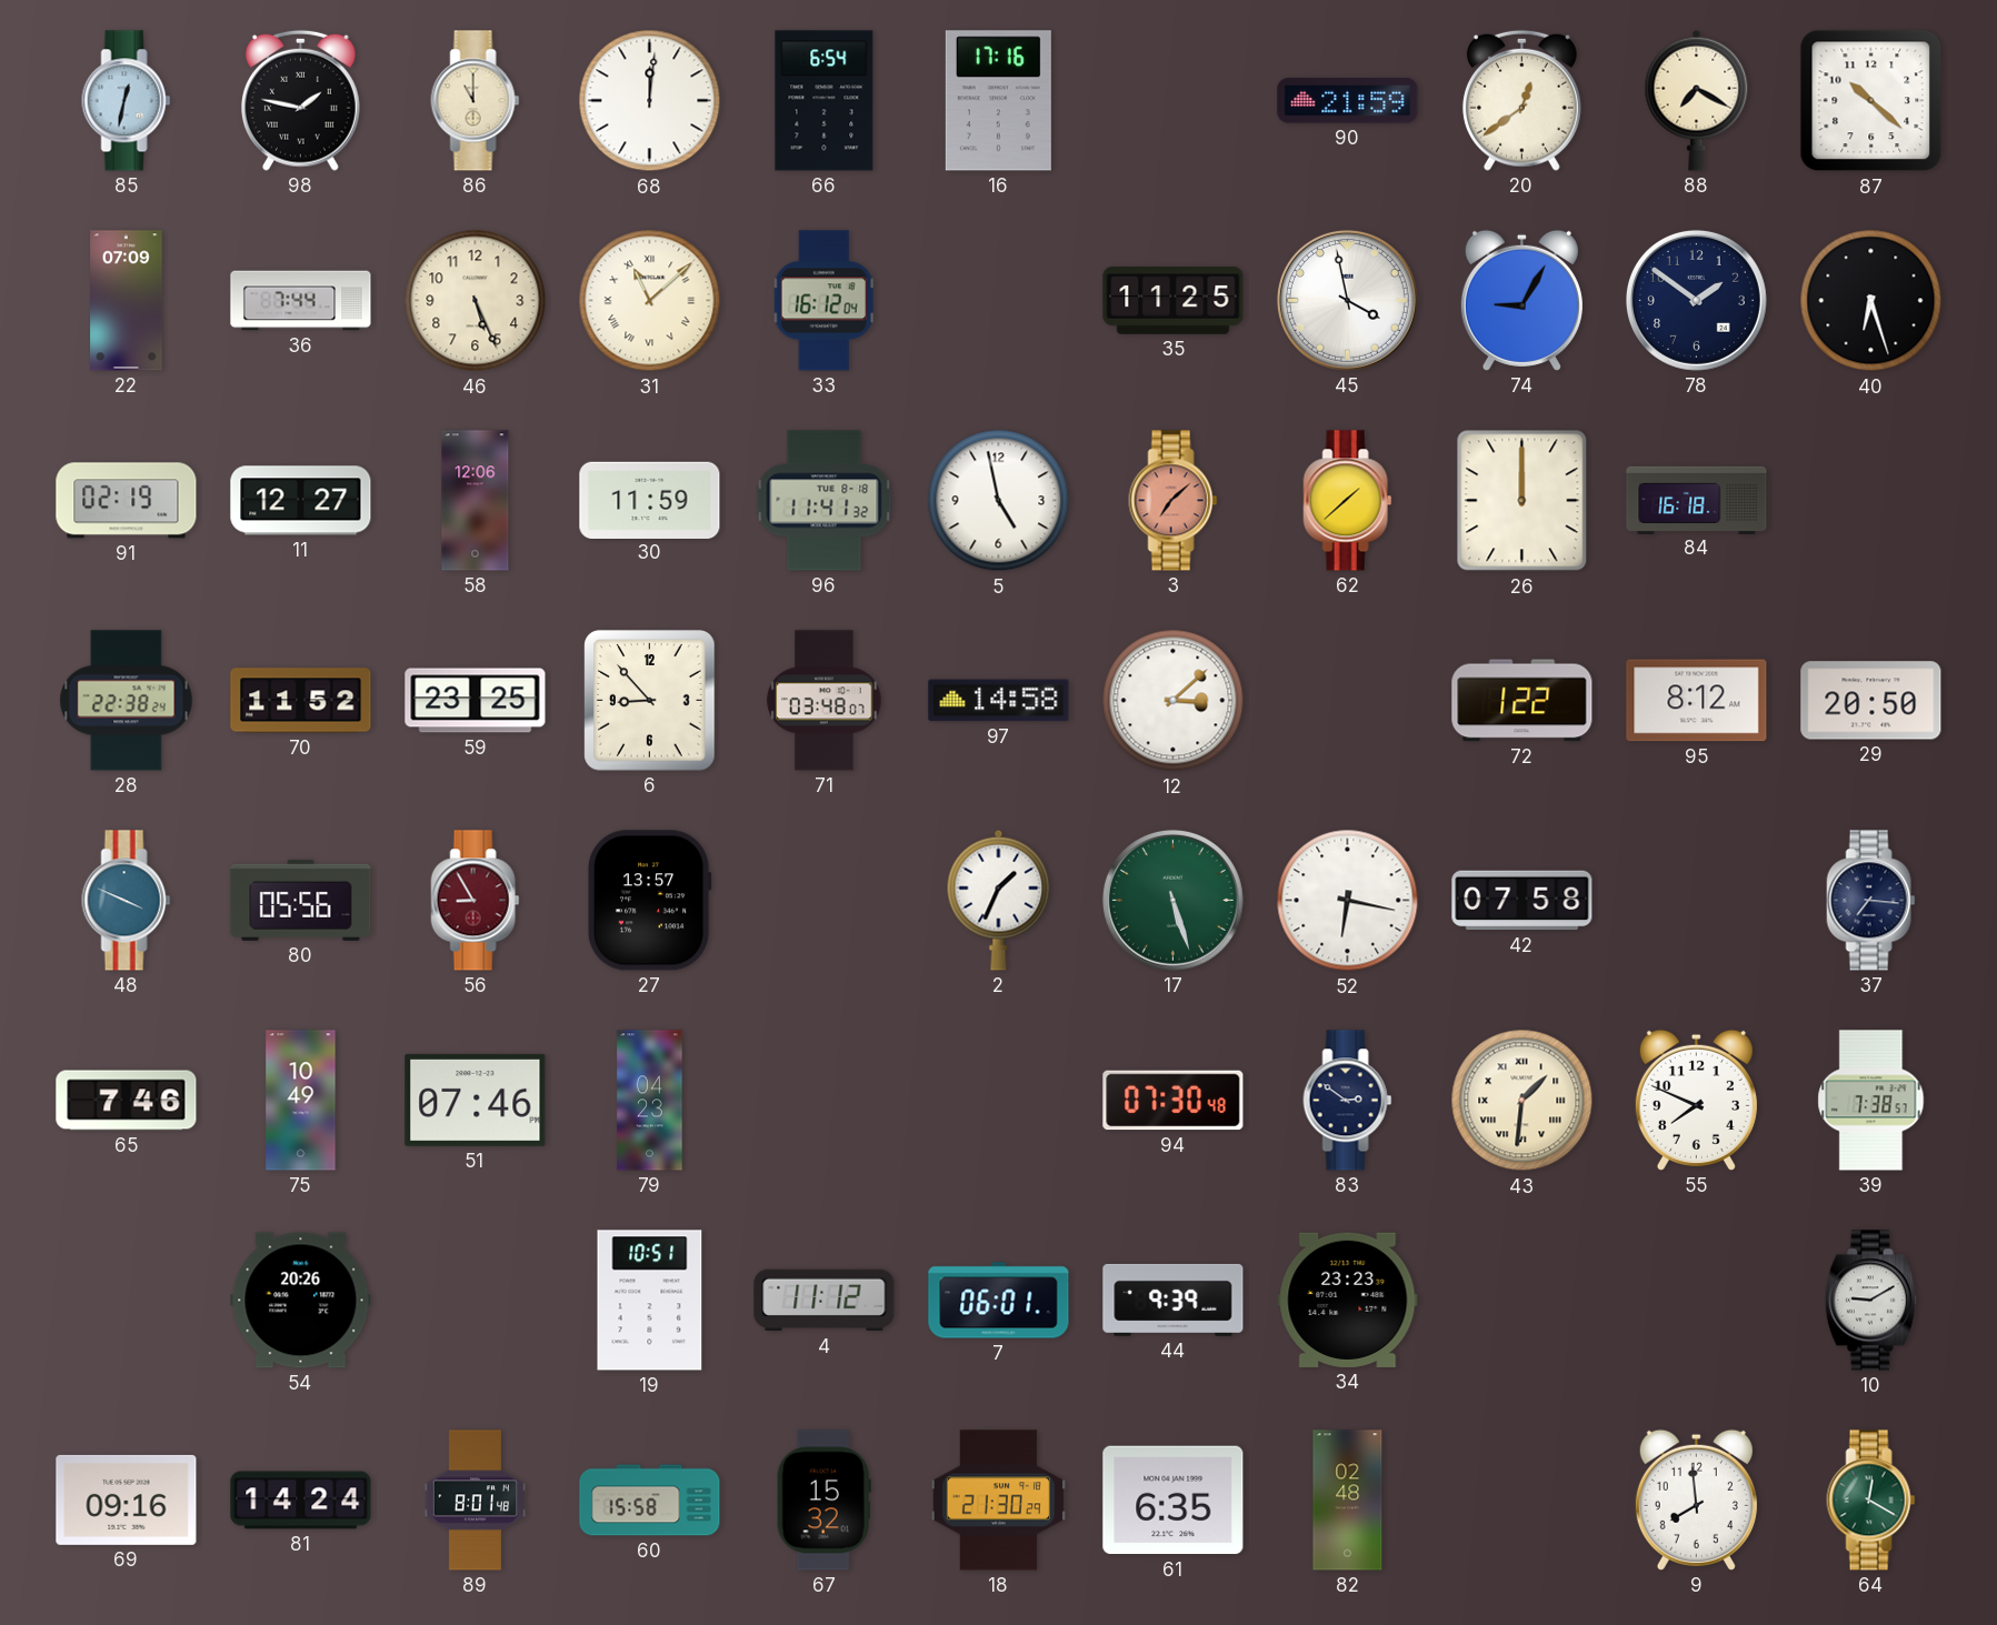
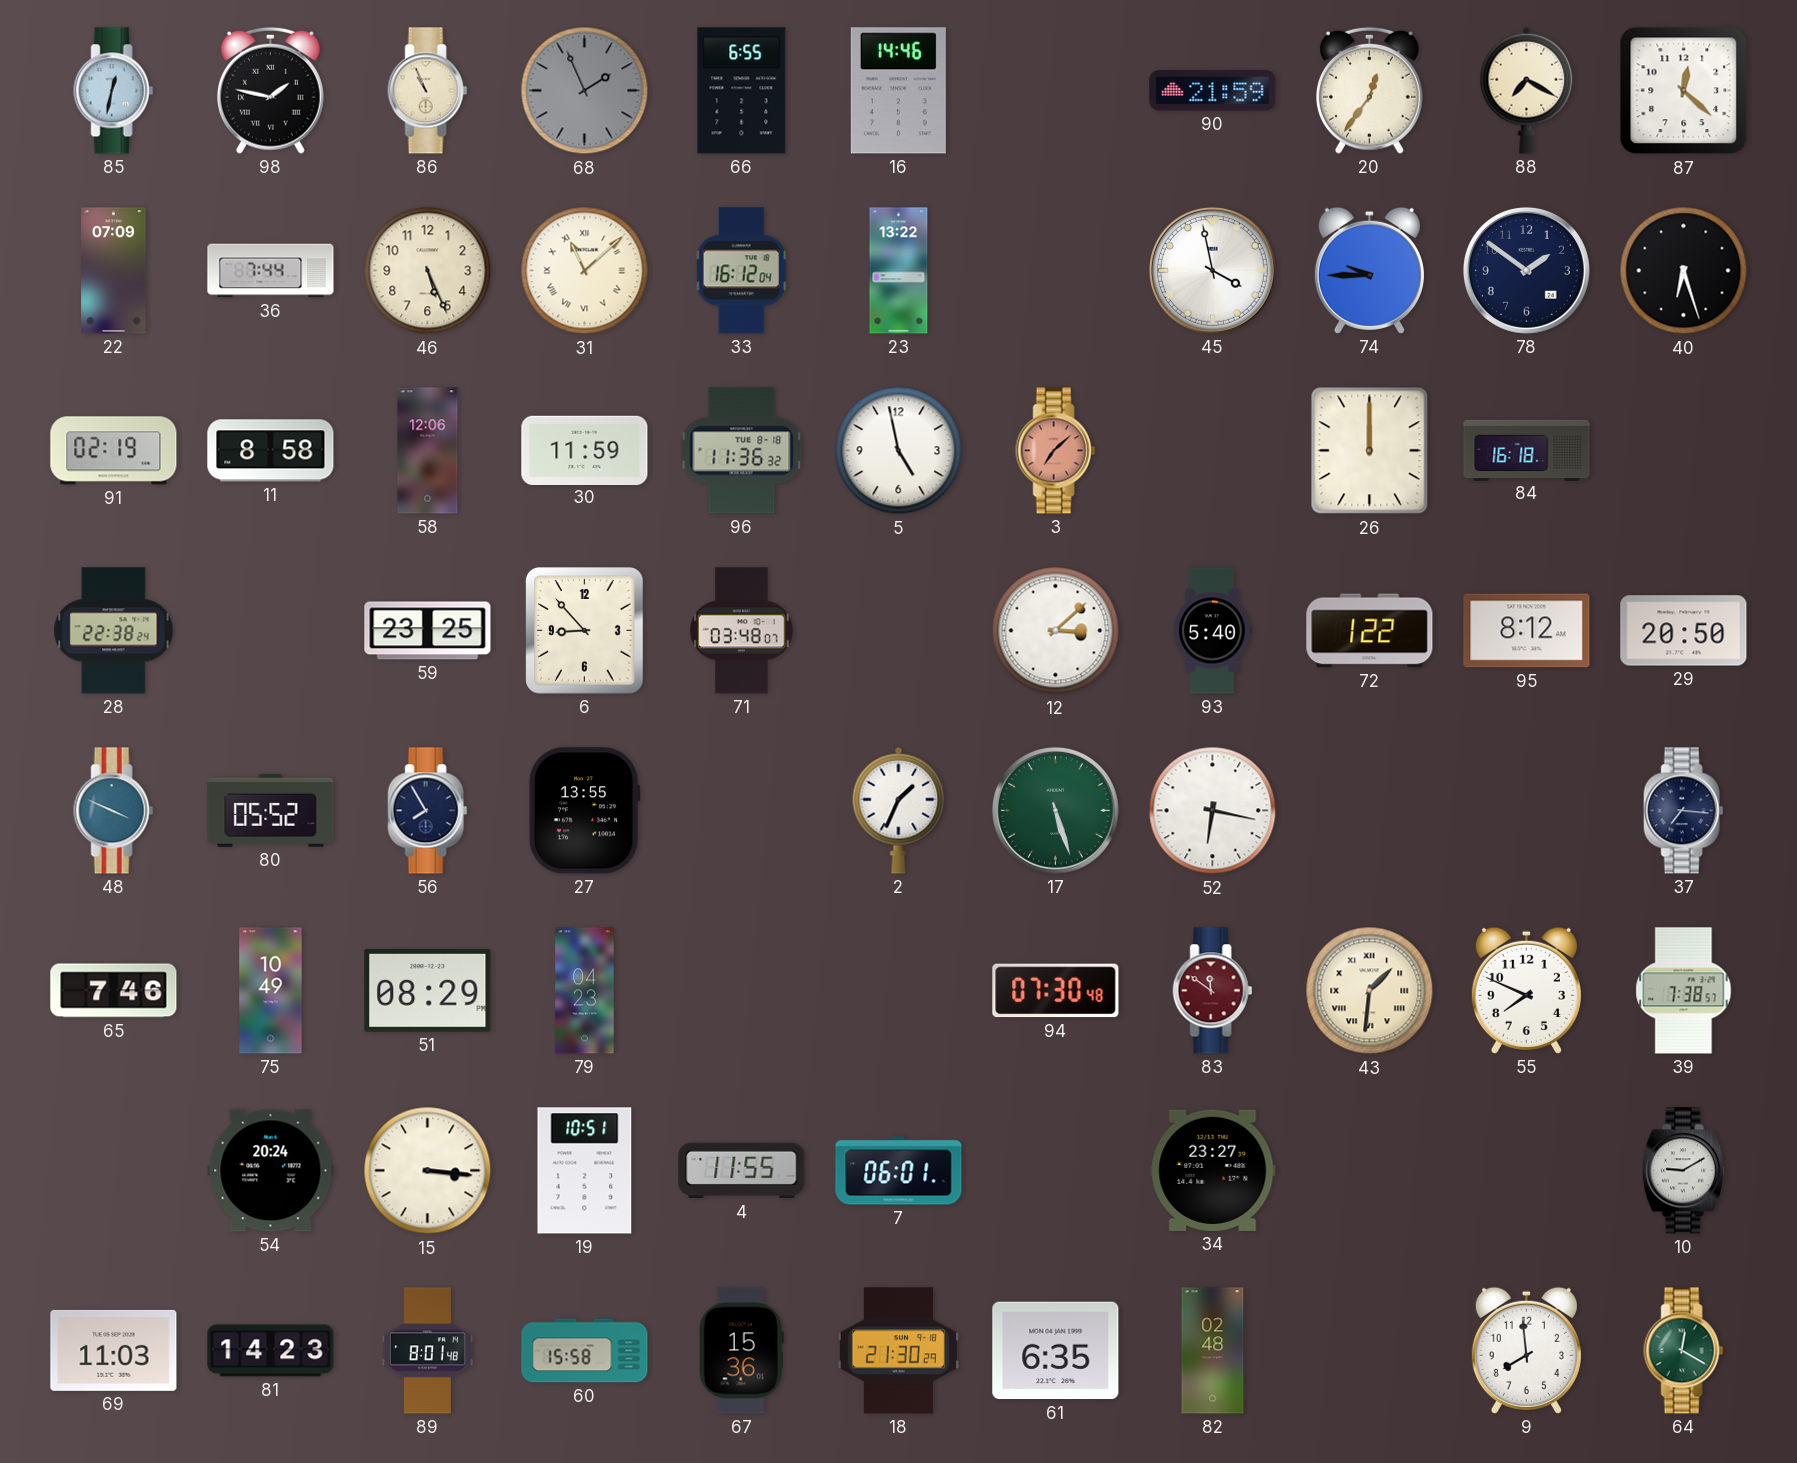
86: 11:00 -> 10:56
68: 12:01 -> 1:56
68 dial: white -> grey
66: 6:54 -> 6:55
16: 17:16 -> 14:46
20: 12:39 -> 12:36
87: 10:22 -> 12:22
23: none -> 13:22
35: 11:25 -> none
74: 9:05 -> 9:45
11: 12:27 -> 8:58
96: 11:41 -> 11:36
62: 1:38 -> none
70: 11:52 -> none
97: 14:58 -> none
93: none -> 5:40
80: 05:56 -> 05:52
56: 8:55 -> 7:55
56 dial: burgundy -> navy
27: 13:57 -> 13:55
42: 07:58 -> none
51: 07:46 -> 08:29
83: 2:51 -> 11:51
83 dial: navy -> burgundy
54: 20:26 -> 20:24
15: none -> 3:16
4: 11:12 -> 11:55
44: 9:39 -> none
34: 23:23 -> 23:27
69: 09:16 -> 11:03
81: 14:24 -> 14:23
67: 15:32 -> 15:36
